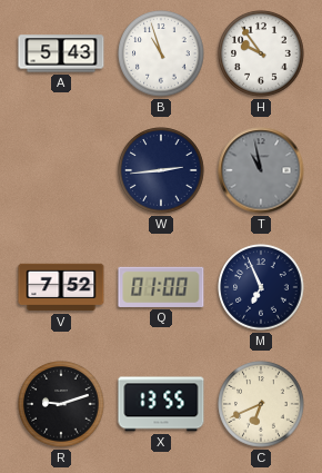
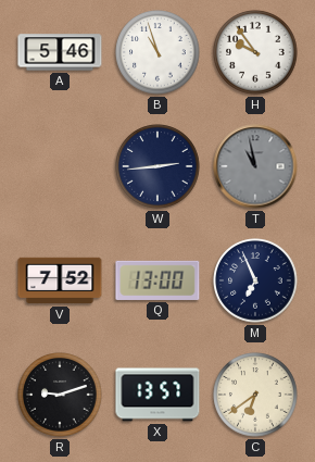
A: 5:43 -> 5:46
Q: 01:00 -> 13:00
X: 13:55 -> 13:57
C: 6:41 -> 6:39
